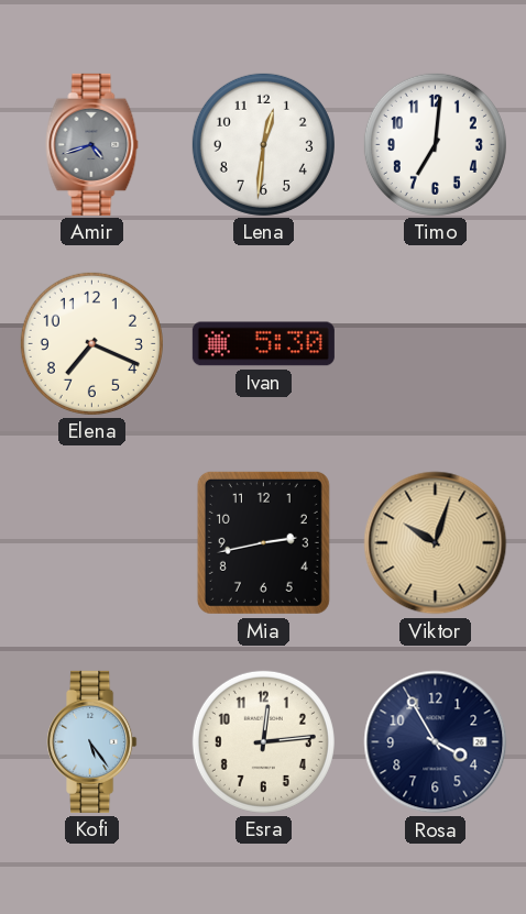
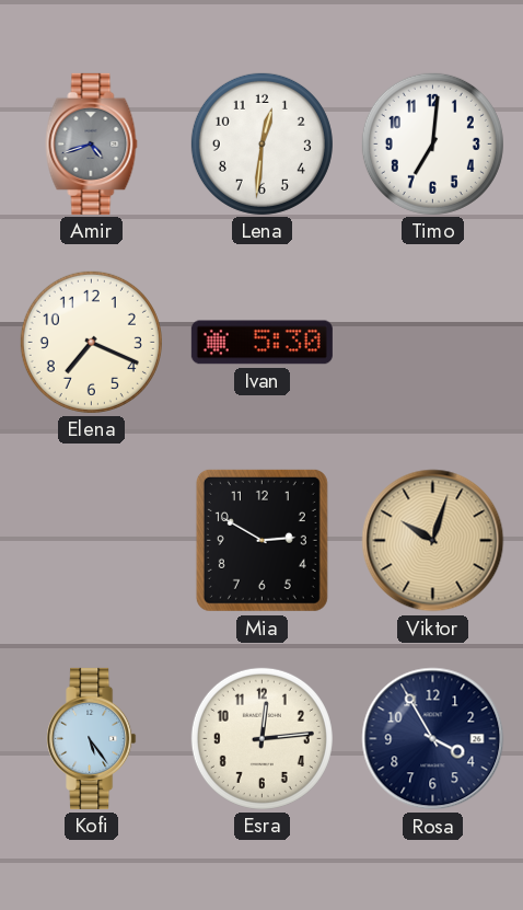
Mia: 2:43 -> 2:50
